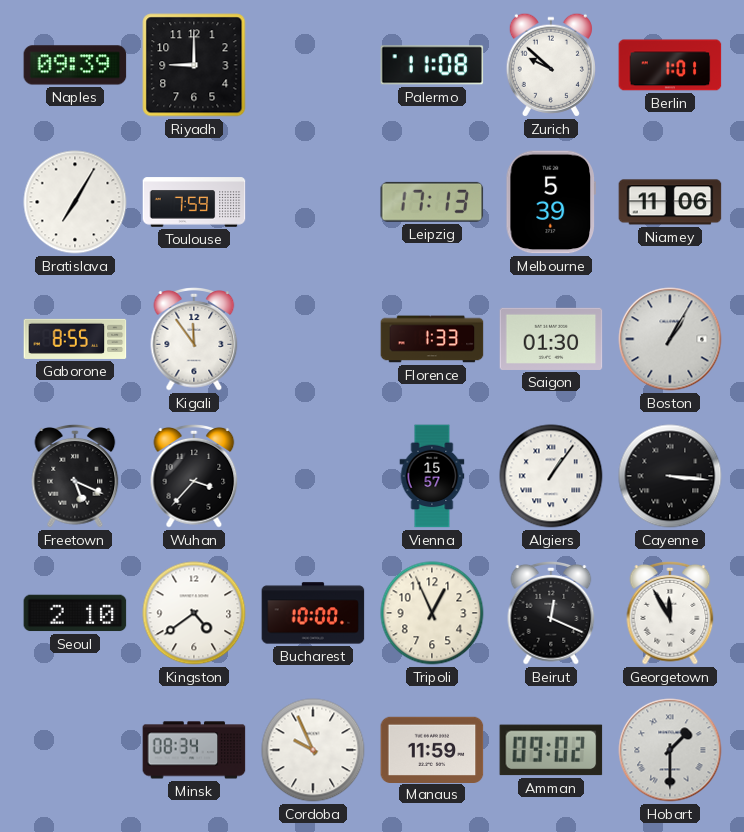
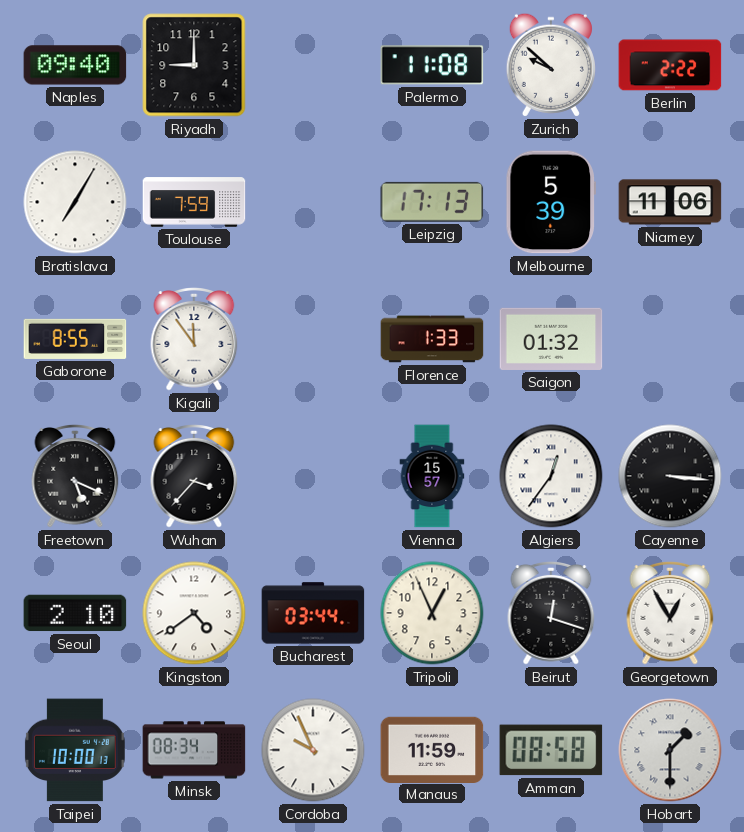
Naples: 09:39 -> 09:40
Berlin: 1:01 -> 2:22
Saigon: 01:30 -> 01:32
Boston: 1:05 -> none
Algiers: 1:06 -> 12:36
Bucharest: 10:00 -> 03:44
Beirut: 12:19 -> 12:18
Georgetown: 11:55 -> 12:55
Taipei: none -> 10:00
Amman: 09:02 -> 08:58
